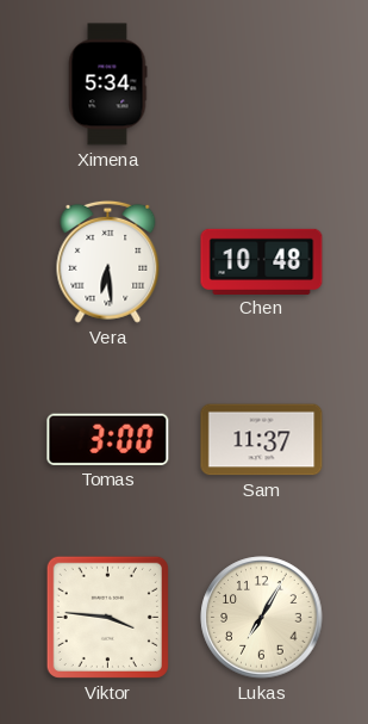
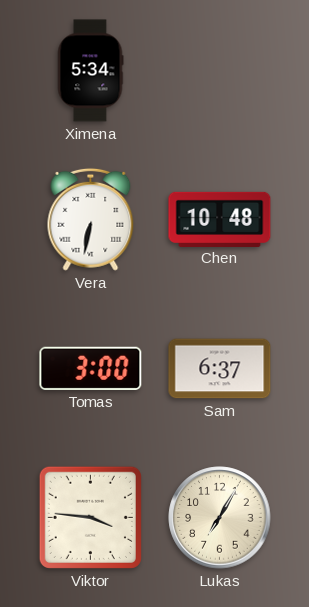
Vera: 6:29 -> 6:32
Sam: 11:37 -> 6:37
